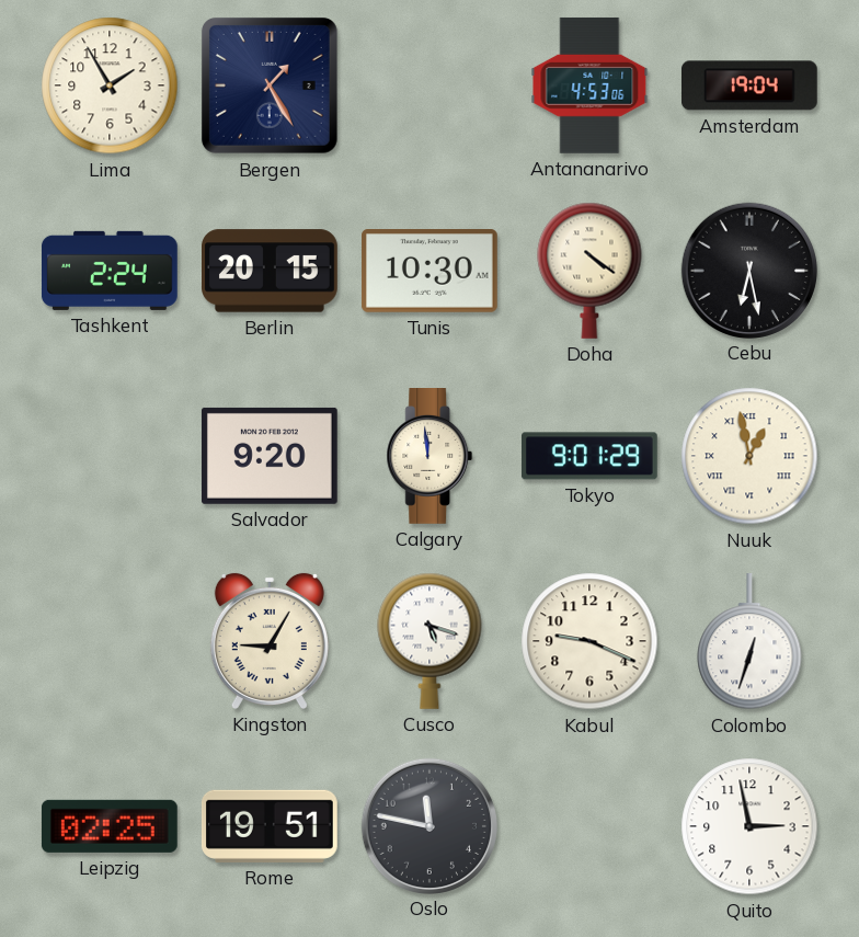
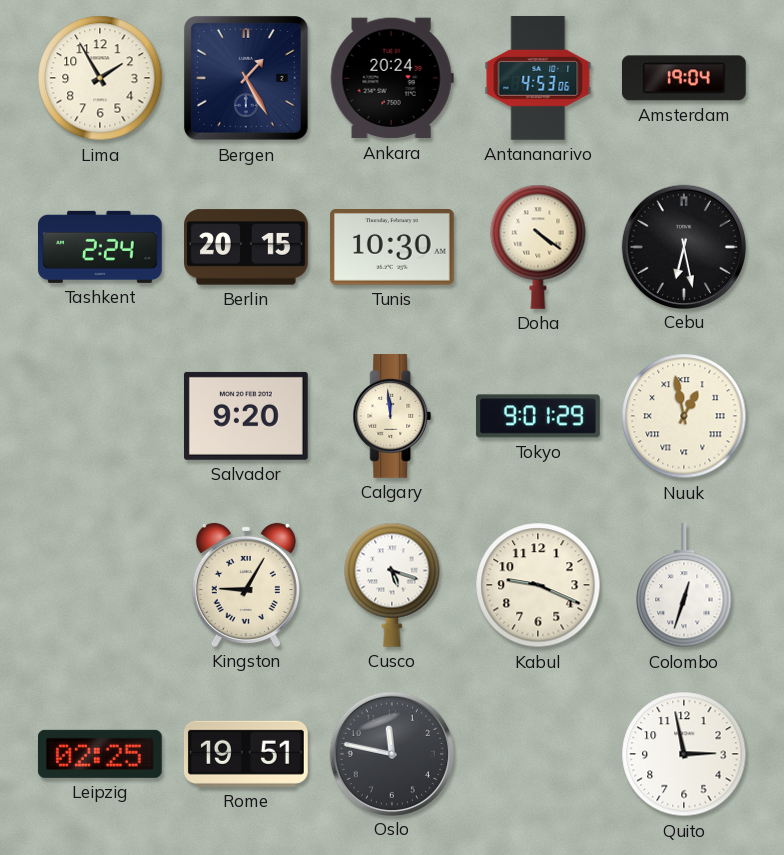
Ankara: none -> 20:24
